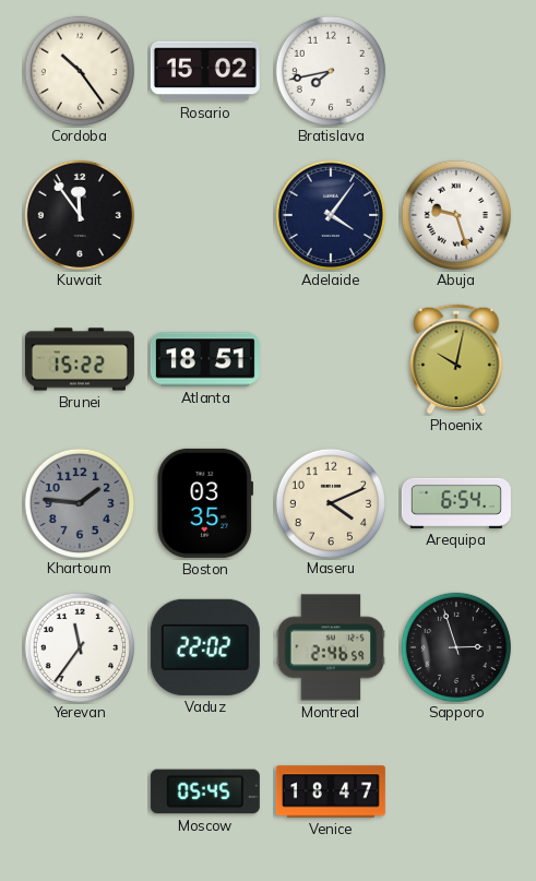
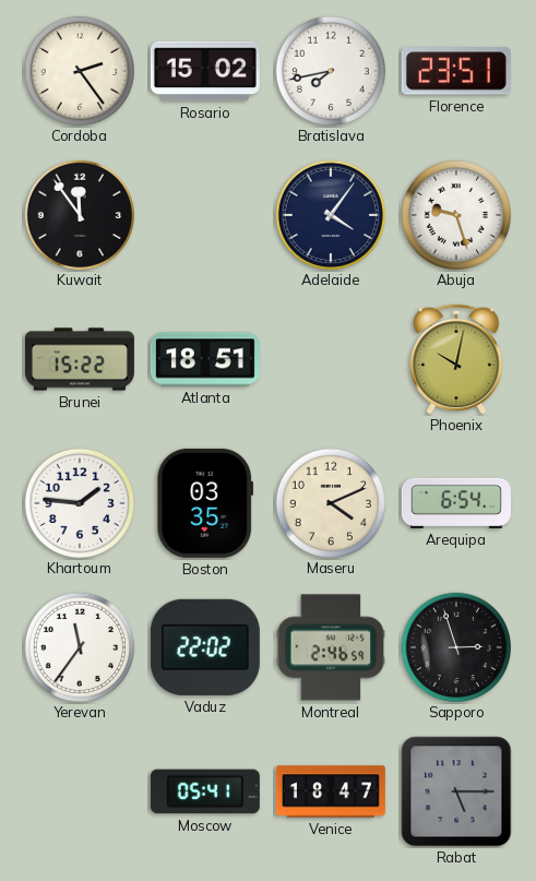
Cordoba: 10:24 -> 2:24
Florence: none -> 23:51
Khartoum dial: grey -> white
Moscow: 05:45 -> 05:41
Rabat: none -> 5:15
